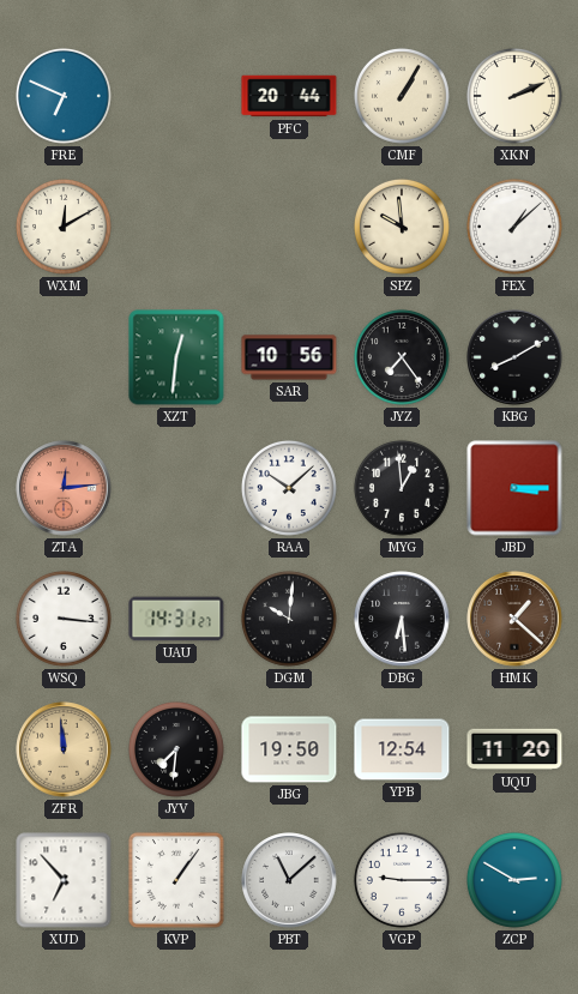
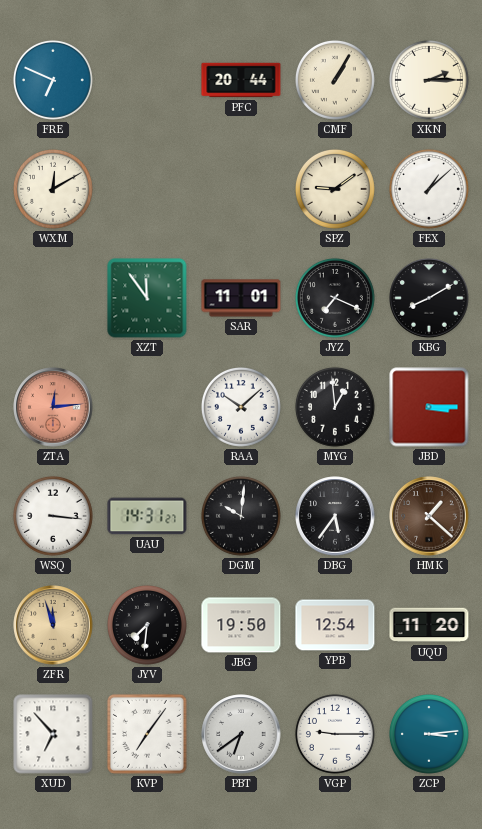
XKN: 2:11 -> 2:15
SPZ: 9:59 -> 9:09
XZT: 12:31 -> 11:54
SAR: 10:56 -> 11:01
JYZ: 7:24 -> 7:19
DBG: 6:29 -> 5:36
ZFR: 11:59 -> 11:57
KVP: 1:06 -> 7:06
PBT: 11:08 -> 6:39
ZCP: 2:50 -> 3:14
